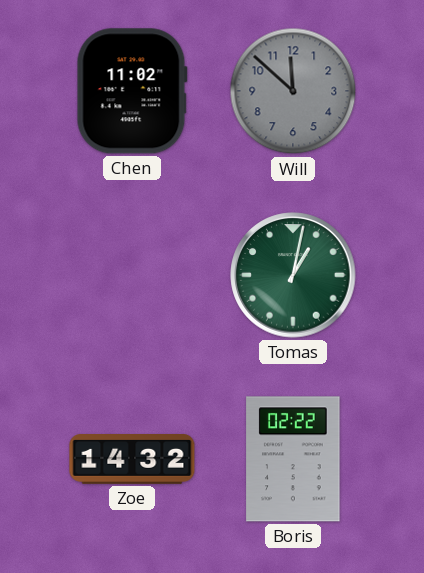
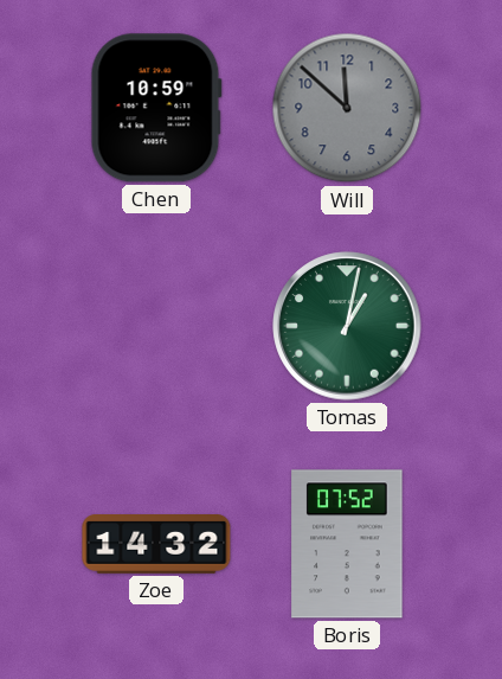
Chen: 11:02 -> 10:59
Boris: 02:22 -> 07:52
